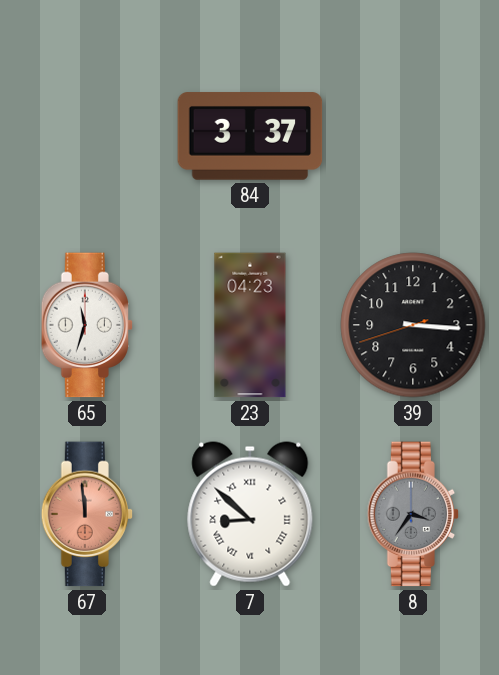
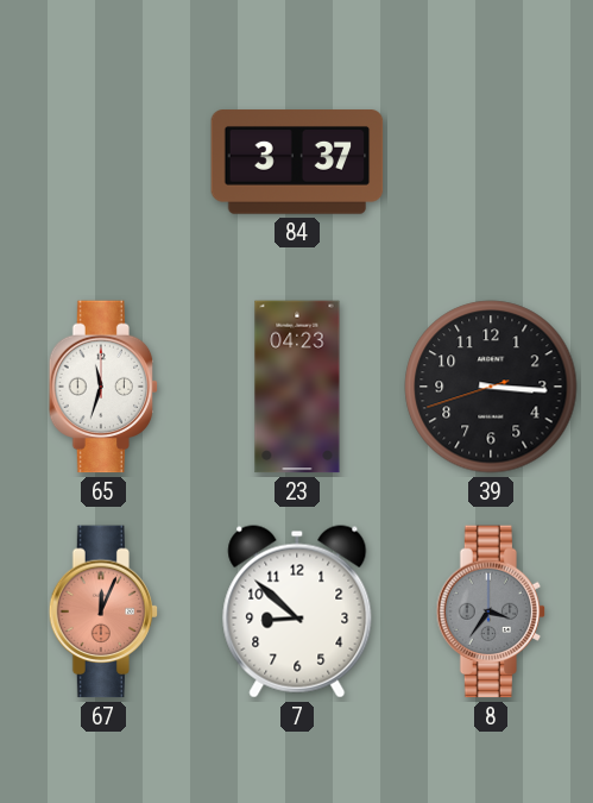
67: 11:59 -> 12:04
7 numerals: Roman -> Arabic
